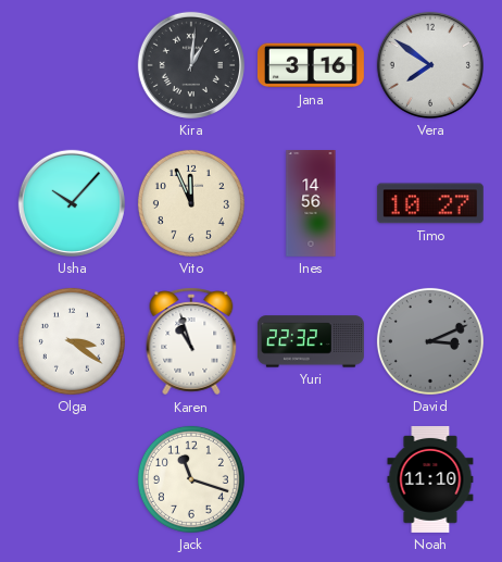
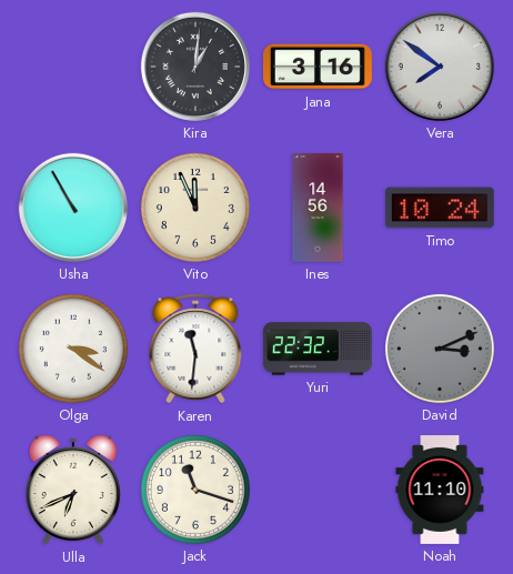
Usha: 10:07 -> 10:55
Timo: 10:27 -> 10:24
Karen: 10:57 -> 11:31
Ulla: none -> 6:41
